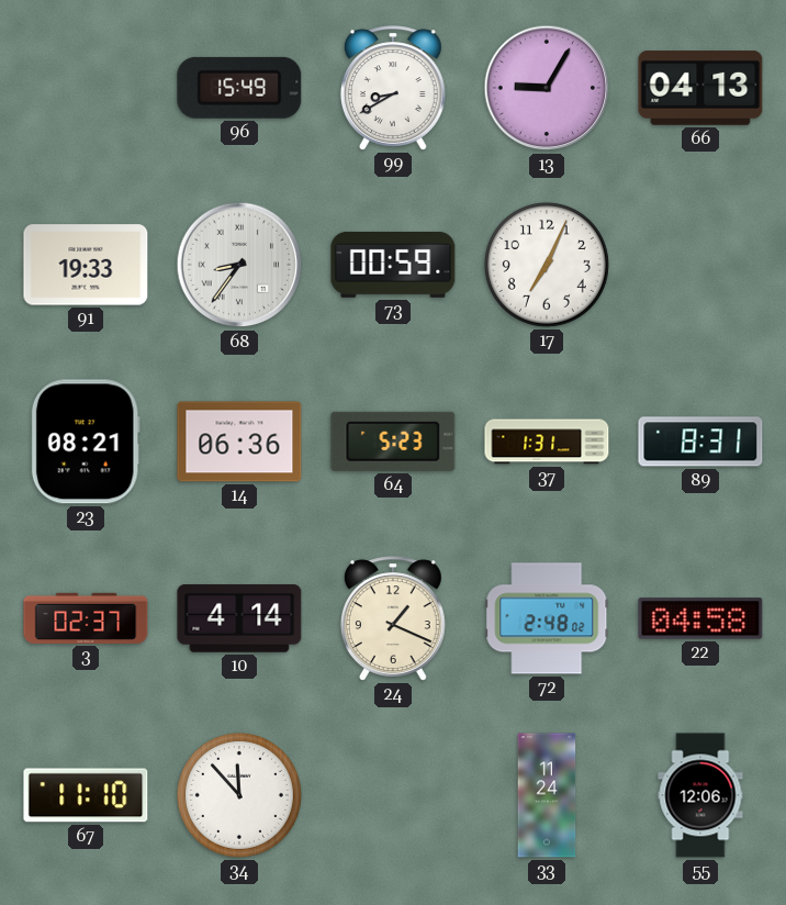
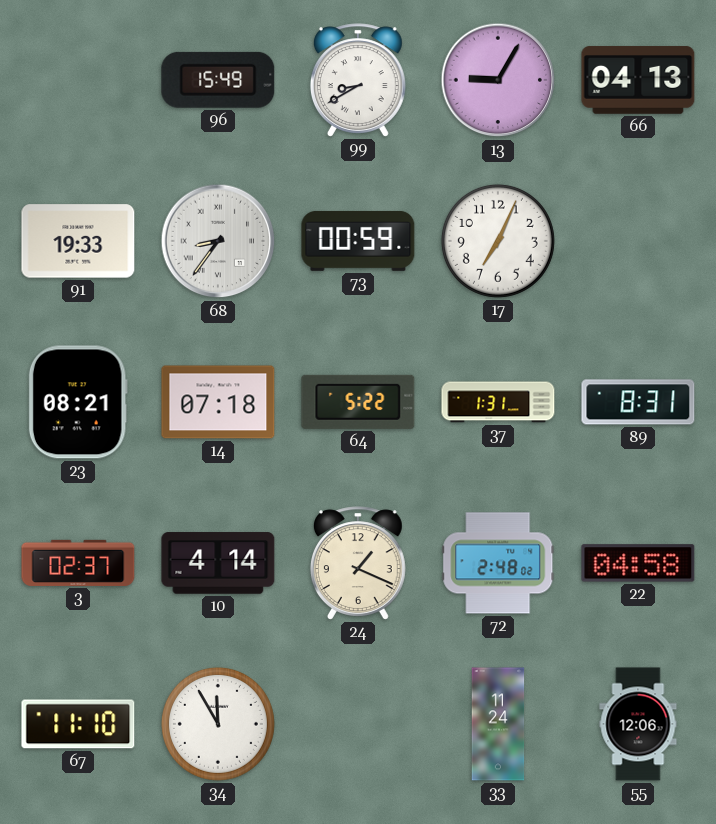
14: 06:36 -> 07:18
64: 5:23 -> 5:22
34: 11:53 -> 11:55
